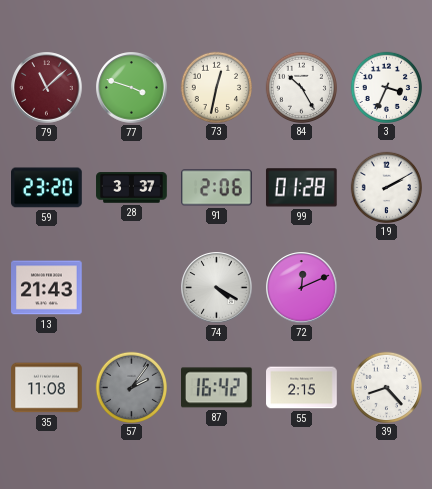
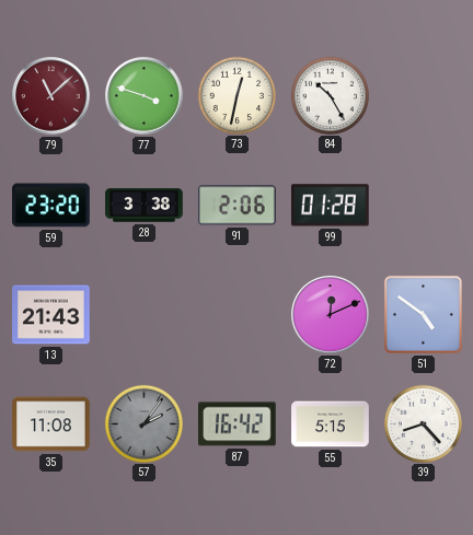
3: 3:34 -> none
28: 3:37 -> 3:38
19: 2:10 -> none
74: 4:20 -> none
51: none -> 4:51
55: 2:15 -> 5:15
